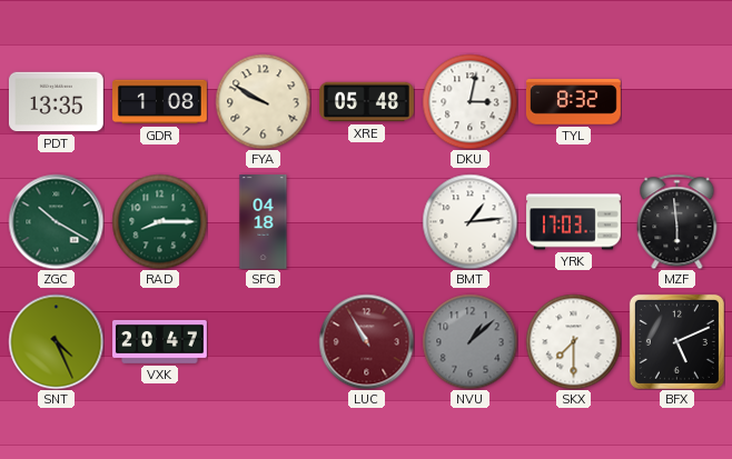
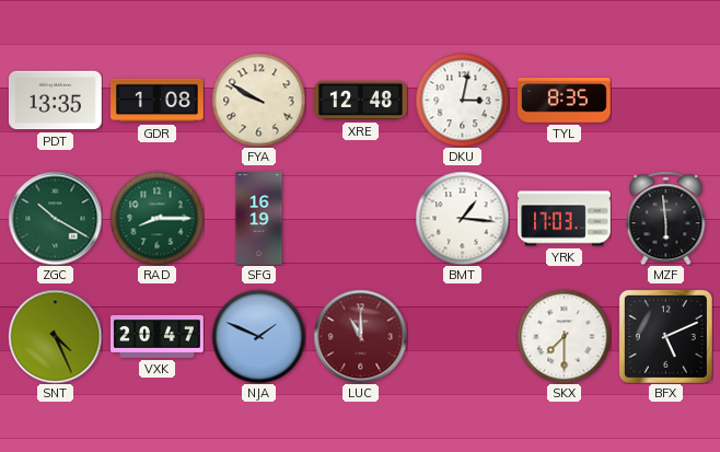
XRE: 05:48 -> 12:48
TYL: 8:32 -> 8:35
SFG: 04:18 -> 16:19
BMT: 1:14 -> 1:16
NJA: none -> 1:49
LUC: 10:55 -> 11:00
NVU: 1:08 -> none
